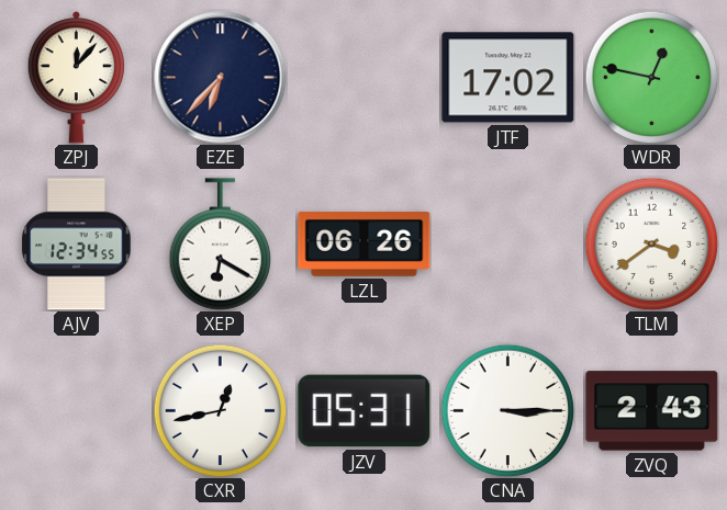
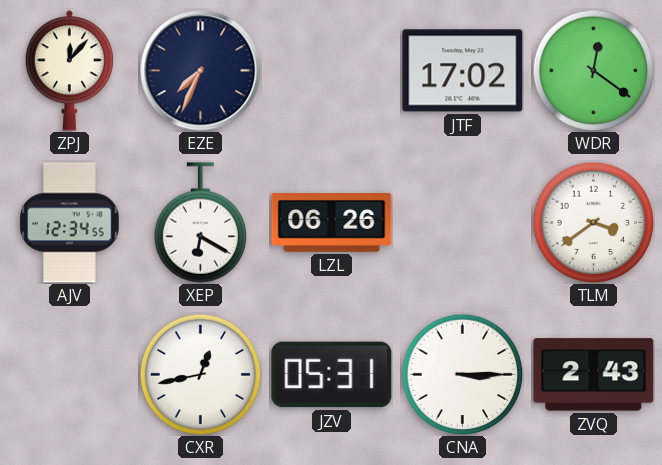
EZE: 6:37 -> 7:34
WDR: 12:47 -> 12:21
